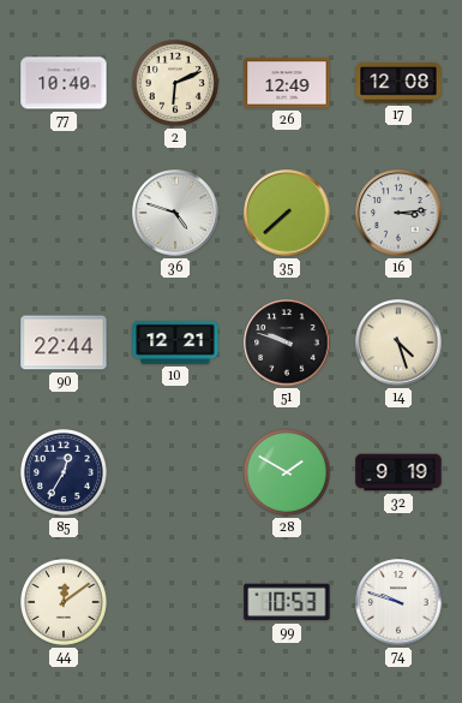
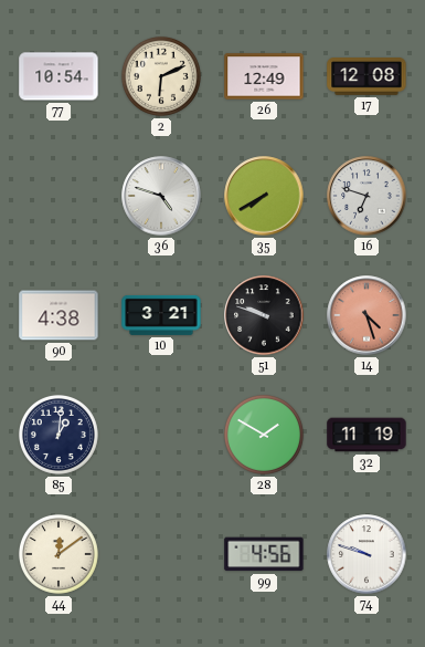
77: 10:40 -> 10:54
35: 7:38 -> 7:40
16: 3:14 -> 6:48
90: 22:44 -> 4:38
10: 12:21 -> 3:21
14 dial: cream -> salmon
85: 12:35 -> 1:01
32: 9:19 -> 11:19
99: 10:53 -> 4:56
